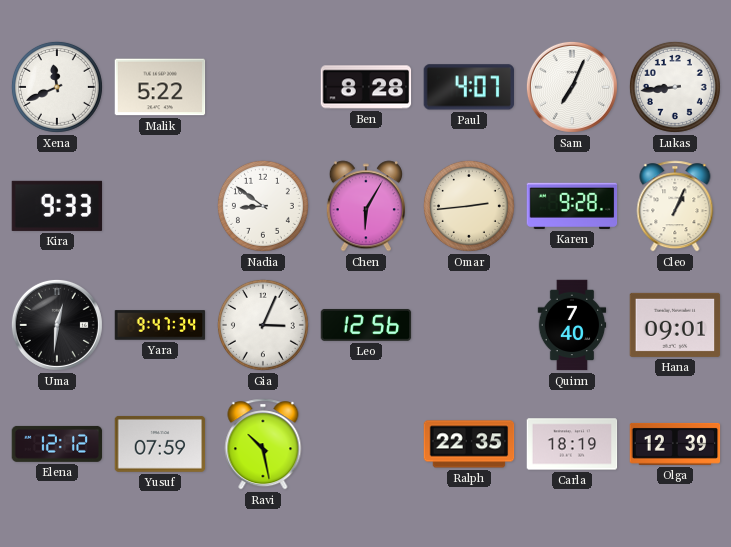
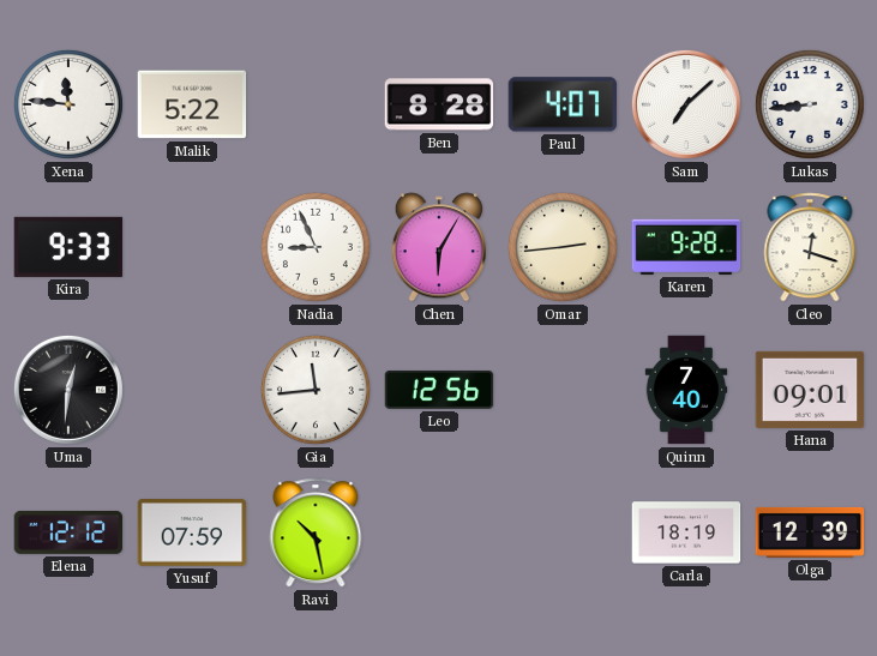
Xena: 11:41 -> 11:46
Sam: 7:04 -> 7:08
Nadia: 8:51 -> 8:56
Cleo: 1:04 -> 12:18
Yara: 9:47 -> none
Gia: 3:04 -> 11:44
Ralph: 22:35 -> none
